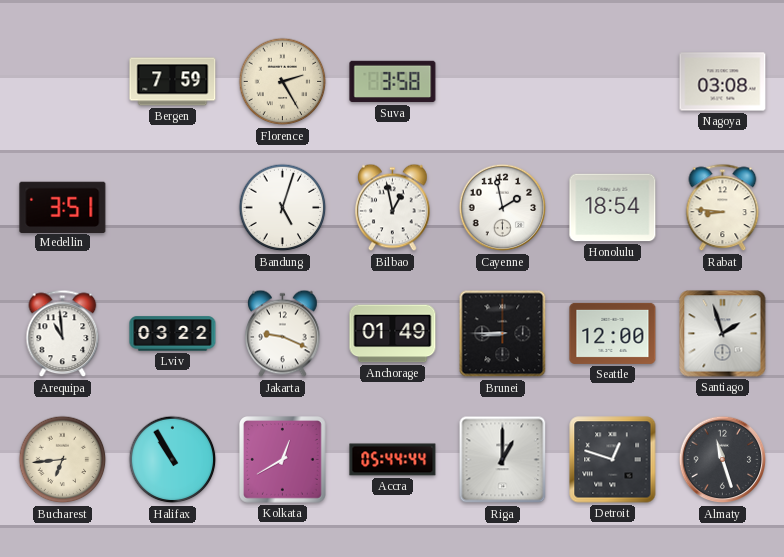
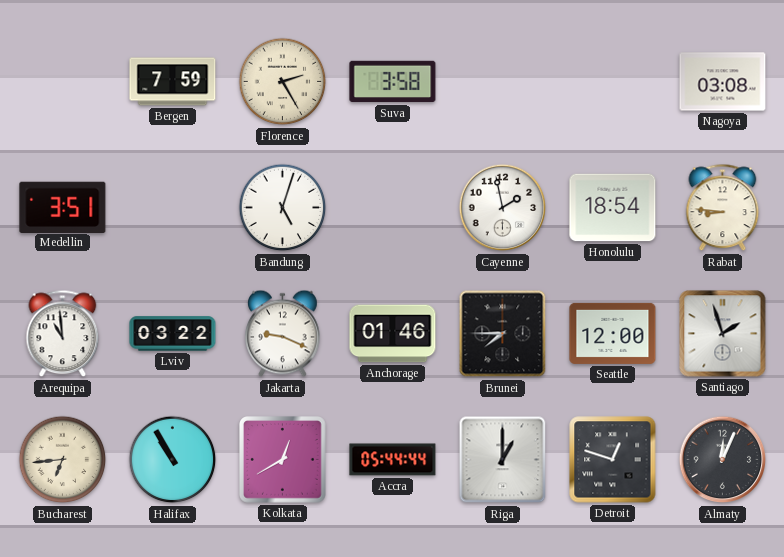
Bilbao: 12:58 -> none
Anchorage: 01:49 -> 01:46
Brunei: 8:45 -> 7:45
Almaty: 11:27 -> 12:04
